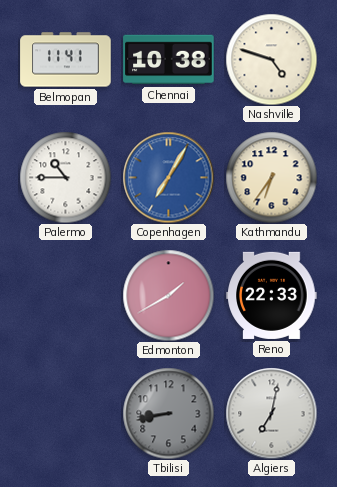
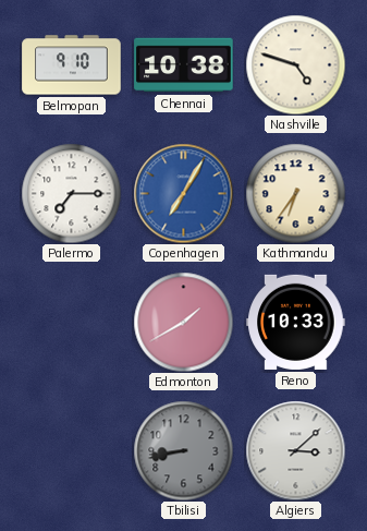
Belmopan: 11:41 -> 9:10
Palermo: 10:45 -> 7:15
Reno: 22:33 -> 10:33
Algiers: 7:02 -> 3:08
